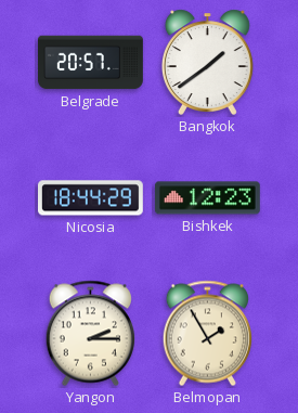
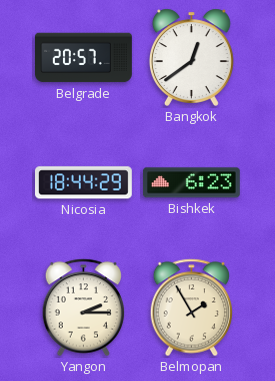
Bangkok: 1:39 -> 12:39
Bishkek: 12:23 -> 6:23
